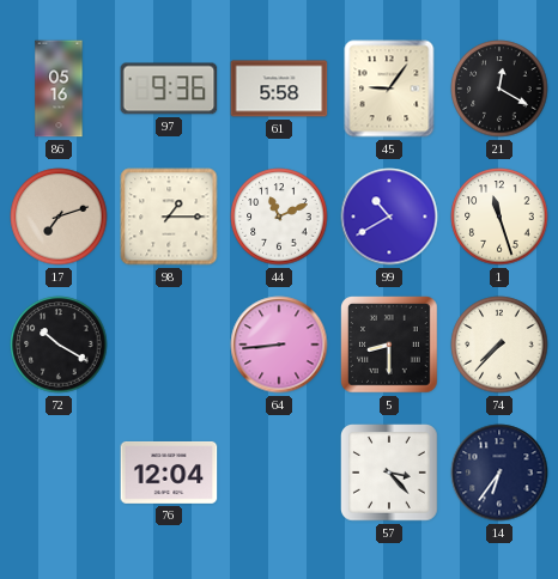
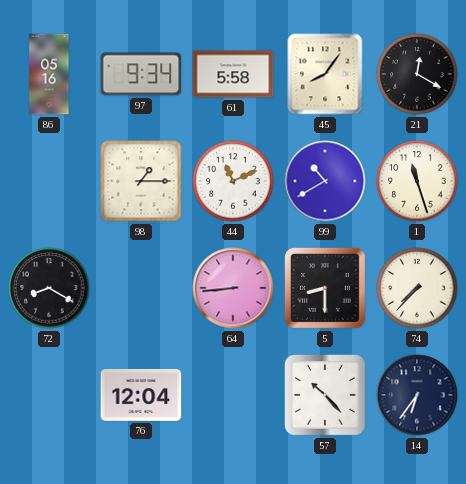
97: 9:36 -> 9:34
45: 9:06 -> 8:06
17: 7:12 -> none
72: 10:20 -> 8:20
57: 3:23 -> 10:23
